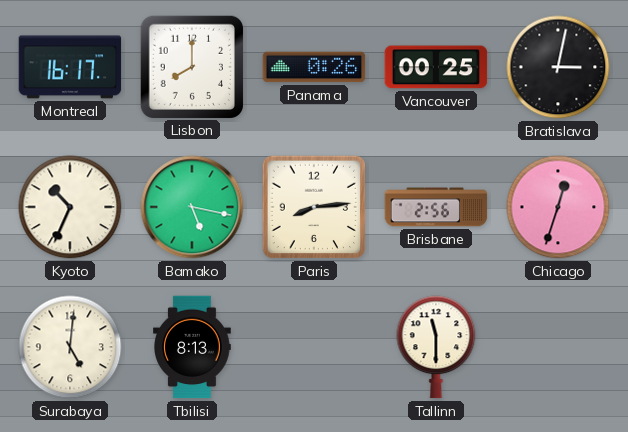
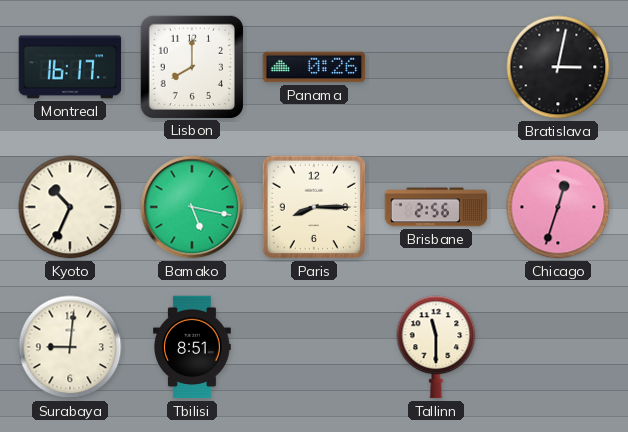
Vancouver: 00:25 -> none
Paris: 8:14 -> 8:15
Surabaya: 5:01 -> 9:01
Tbilisi: 8:13 -> 8:51
